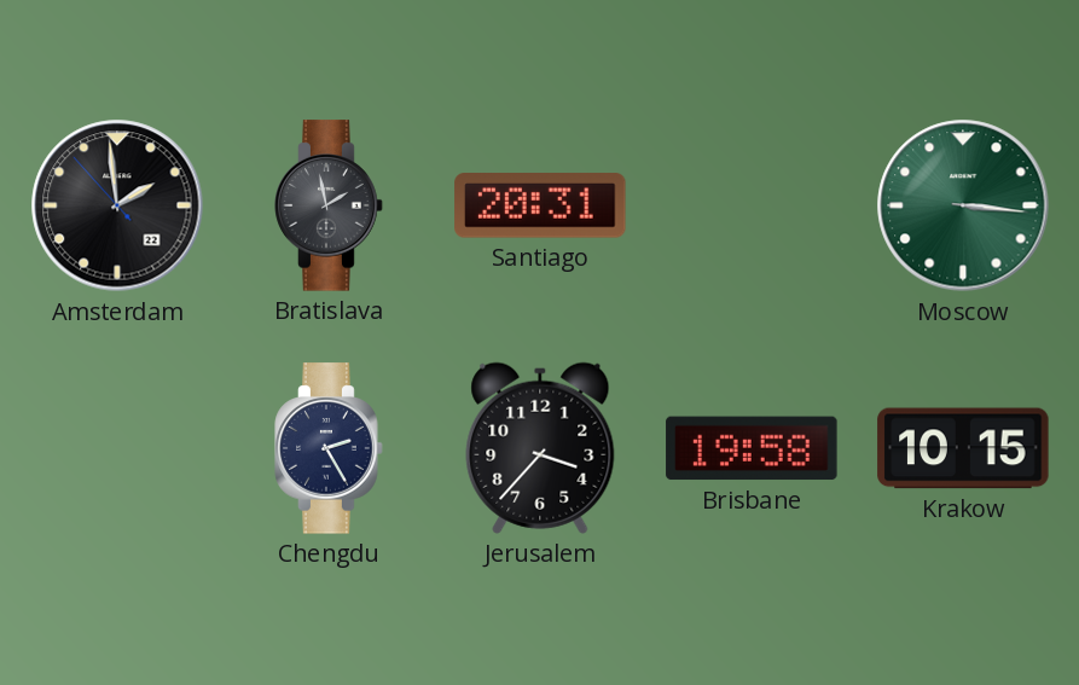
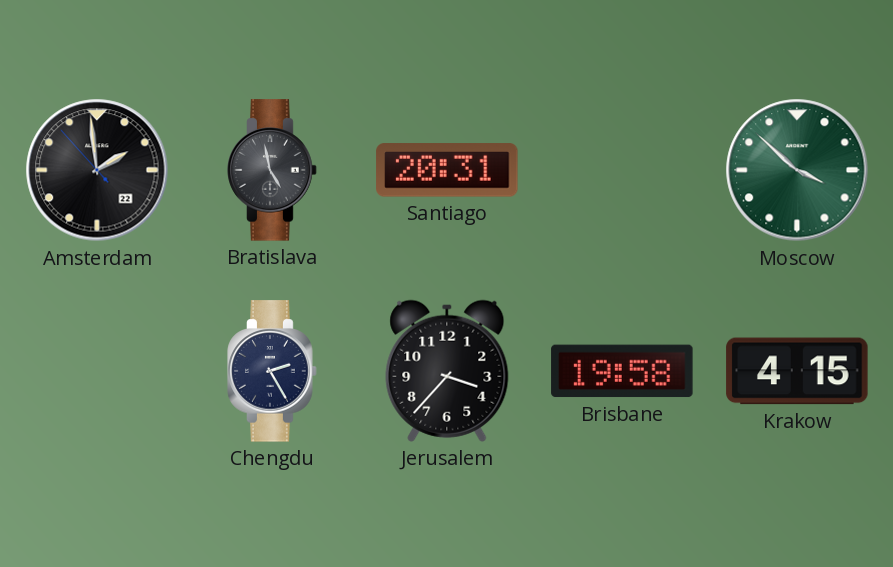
Bratislava: 1:58 -> 4:58
Moscow: 3:16 -> 3:52
Krakow: 10:15 -> 4:15
